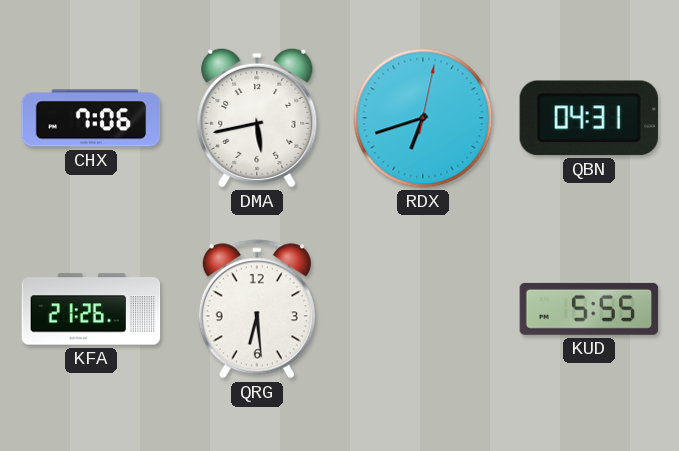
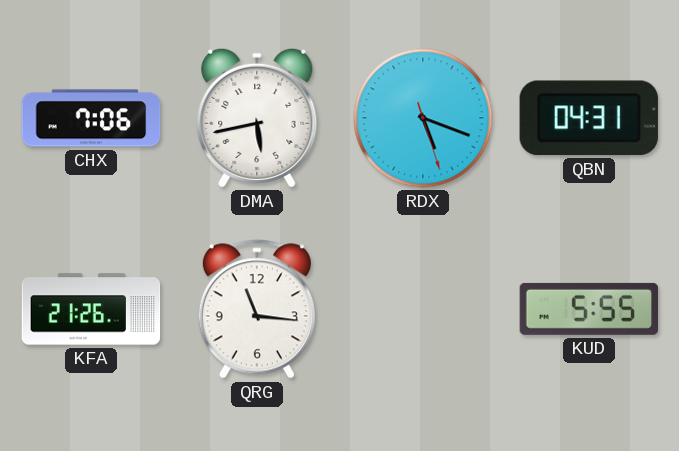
RDX: 6:42 -> 5:18
QRG: 6:29 -> 11:16
